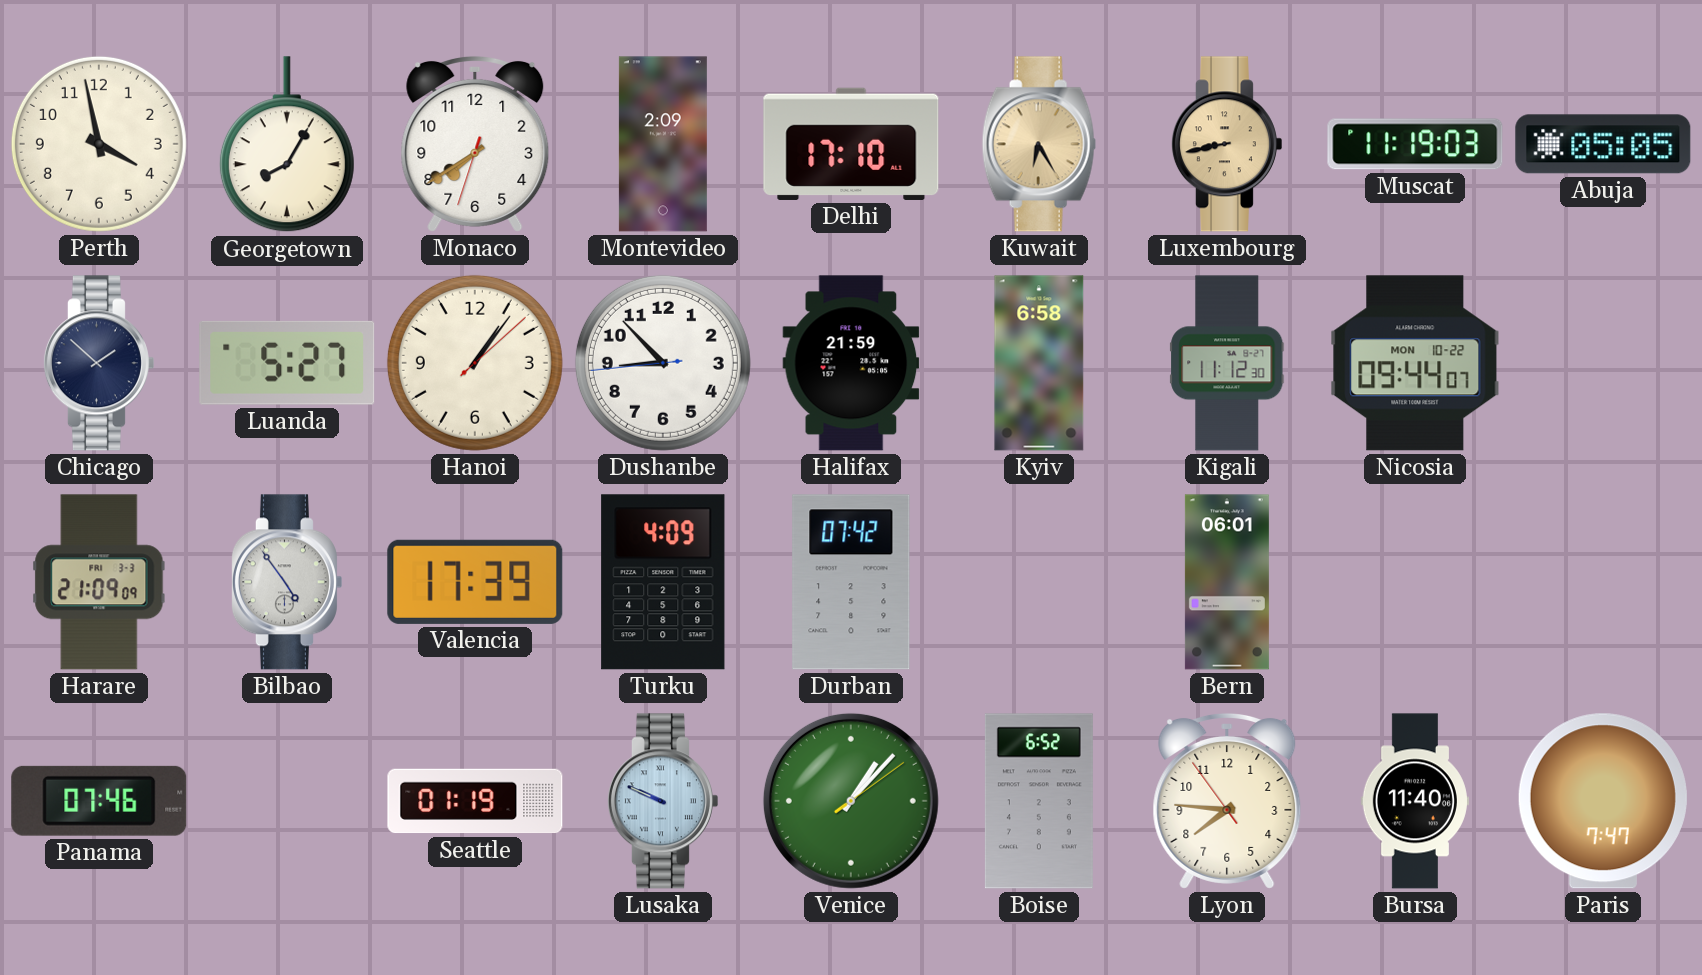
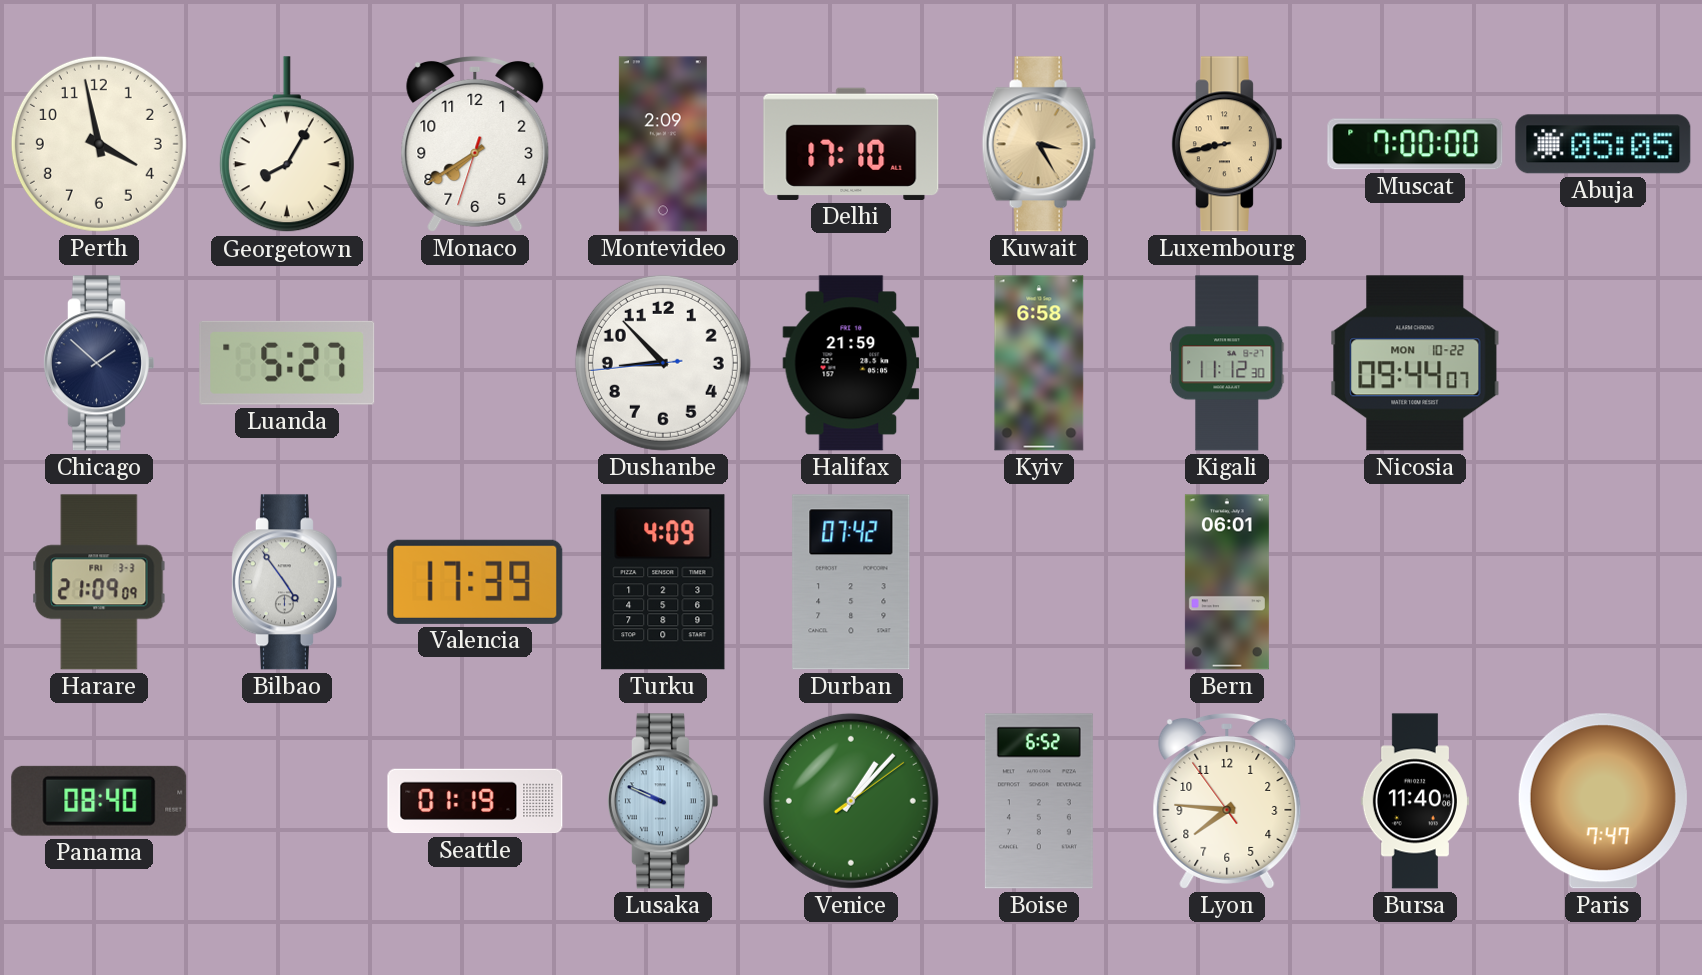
Kuwait: 6:25 -> 3:25
Muscat: 11:19 -> 7:00
Hanoi: 1:06 -> none
Panama: 07:46 -> 08:40
